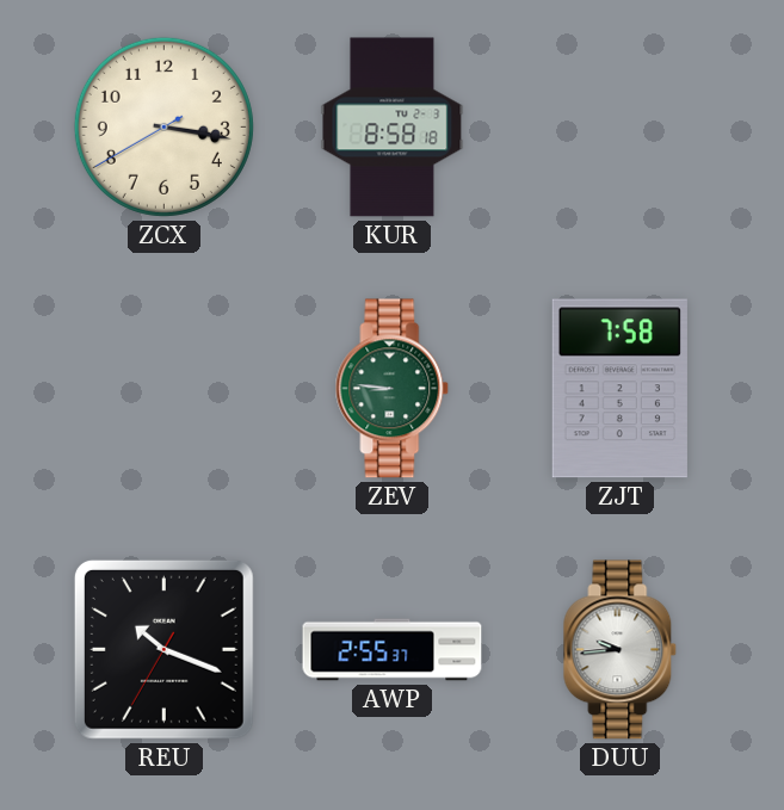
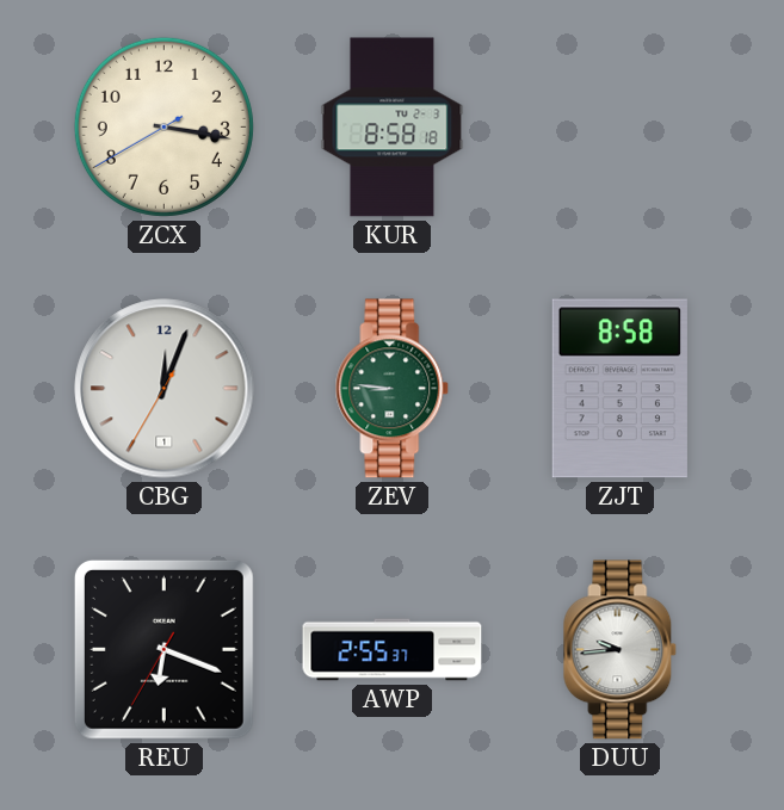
CBG: none -> 12:03
ZJT: 7:58 -> 8:58
REU: 10:18 -> 6:18
